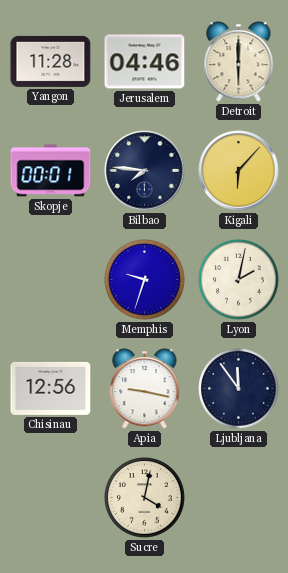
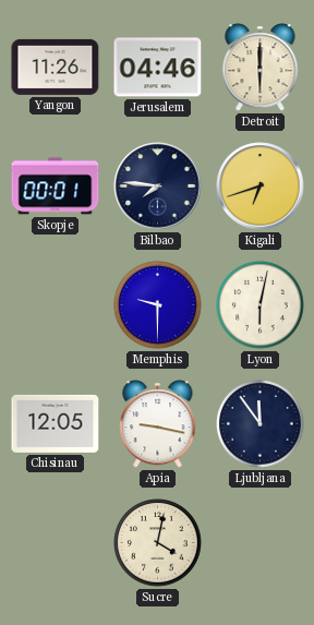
Yangon: 11:28 -> 11:26
Kigali: 6:07 -> 6:42
Memphis: 9:33 -> 9:30
Lyon: 2:02 -> 6:02
Chisinau: 12:56 -> 12:05
